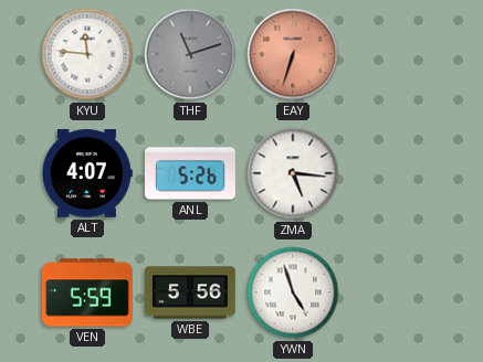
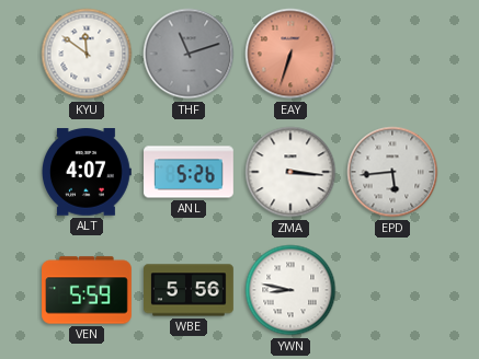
KYU: 11:46 -> 11:51
ZMA: 5:16 -> 3:16
EPD: none -> 5:44
YWN: 4:57 -> 8:47
